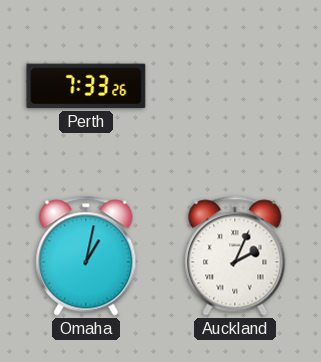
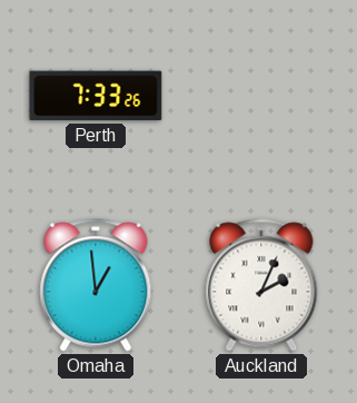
Omaha: 1:02 -> 12:59
